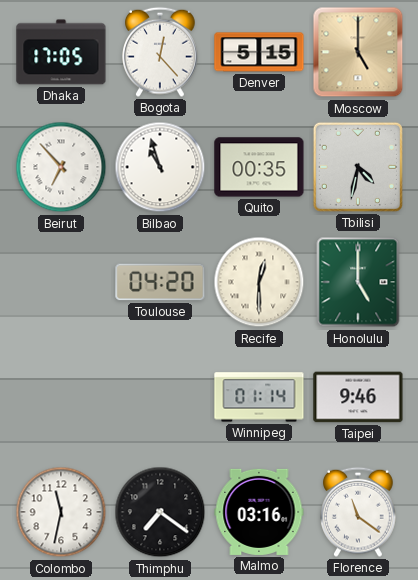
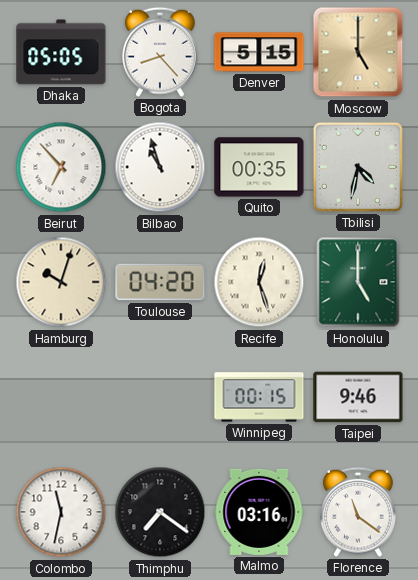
Dhaka: 17:05 -> 05:05
Bogota: 12:23 -> 8:23
Hamburg: none -> 10:03
Recife: 12:30 -> 12:27
Winnipeg: 01:14 -> 00:15
